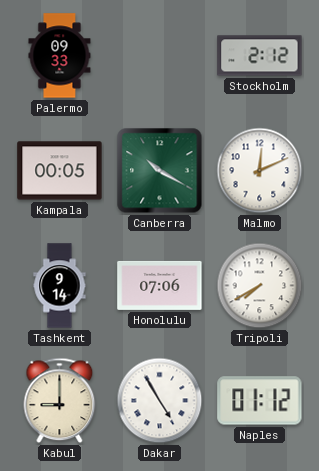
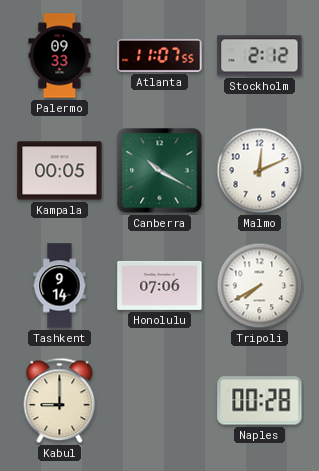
Atlanta: none -> 11:07
Dakar: 4:55 -> none
Naples: 01:12 -> 00:28
